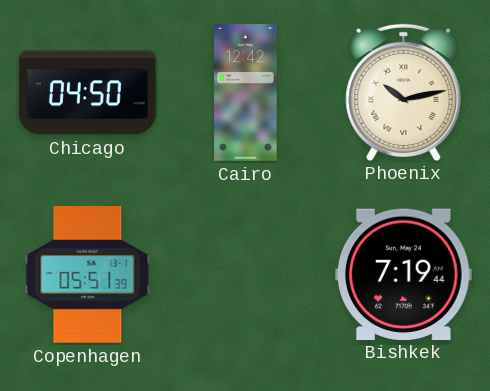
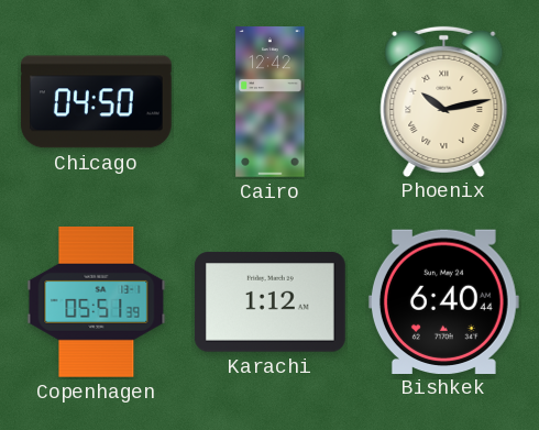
Karachi: none -> 1:12
Bishkek: 7:19 -> 6:40
